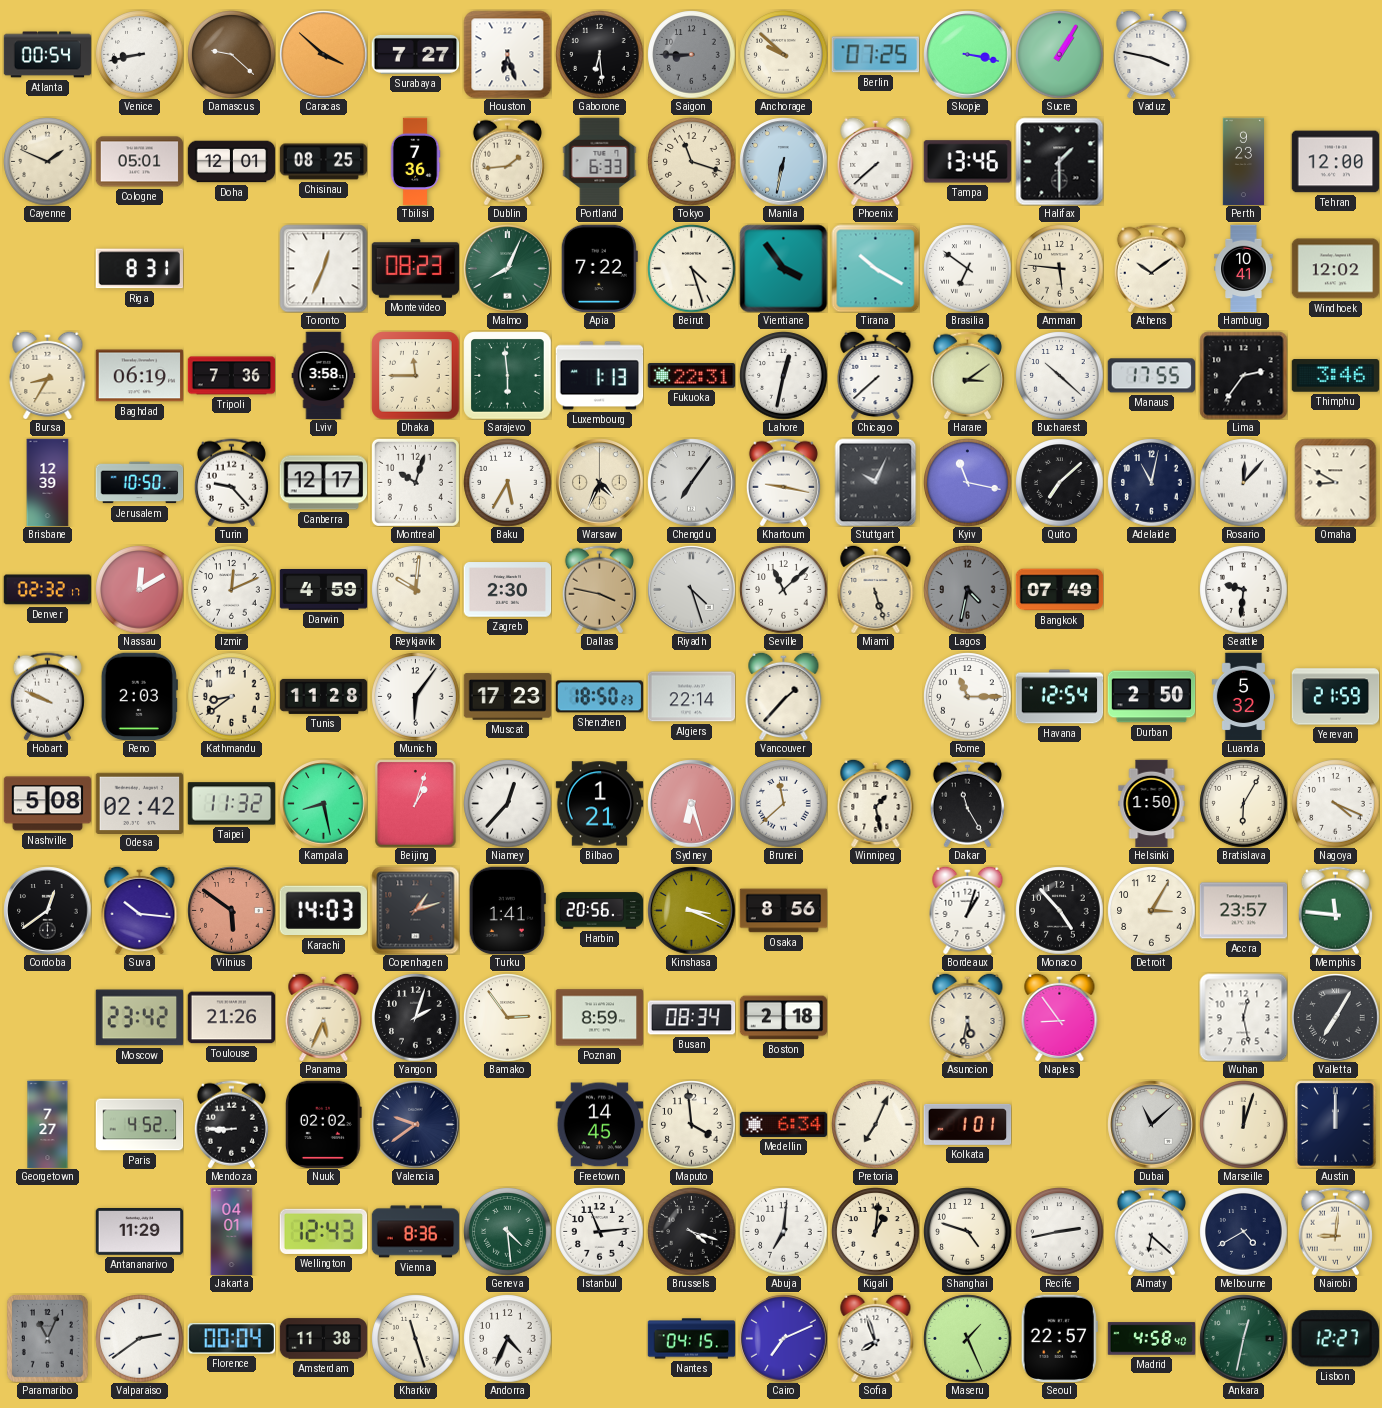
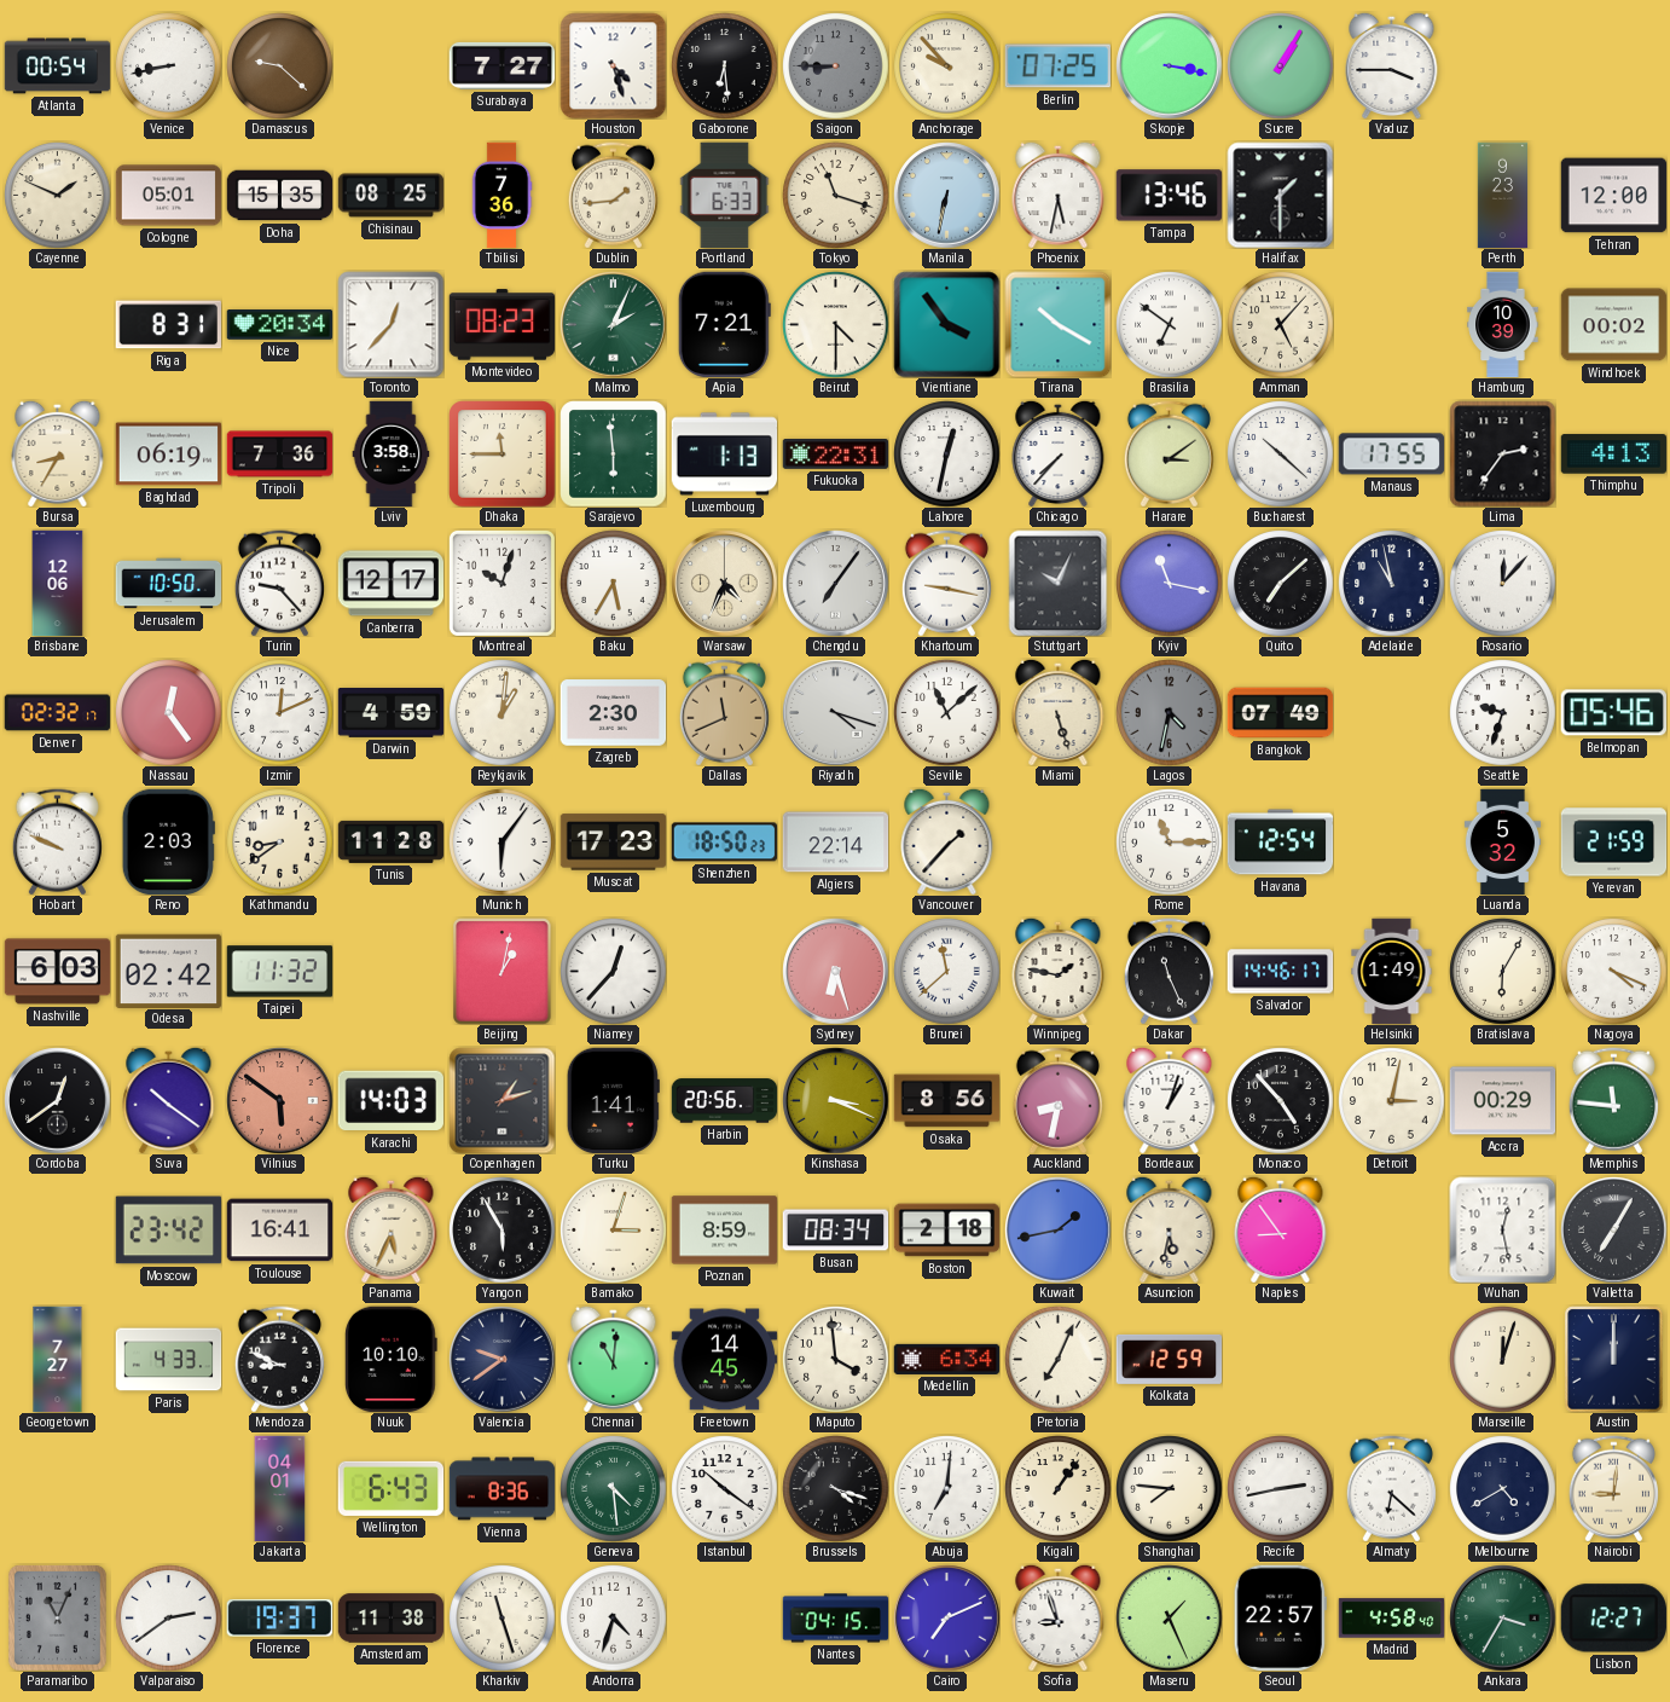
Caracas: 3:52 -> none
Houston: 6:27 -> 4:27
Anchorage: 9:52 -> 9:53
Vaduz: 3:47 -> 3:45
Doha: 12:01 -> 15:35
Phoenix: 7:38 -> 5:32
Nice: none -> 20:34
Toronto: 12:34 -> 12:37
Malmo: 8:04 -> 2:04
Apia: 7:22 -> 7:21
Beirut: 4:27 -> 4:30
Amman: 5:46 -> 5:07
Athens: 10:09 -> none
Hamburg: 10:41 -> 10:39
Windhoek: 12:02 -> 00:02
Chicago: 7:38 -> 7:37
Thimphu: 3:46 -> 4:13
Brisbane: 12:39 -> 12:06
Adelaide: 11:02 -> 10:58
Omaha: 8:50 -> none
Nassau: 12:10 -> 12:24
Reykjavik: 10:01 -> 1:01
Dallas: 3:47 -> 11:41
Riyadh: 4:27 -> 4:18
Seattle: 9:31 -> 9:33
Belmopan: none -> 05:46
Durban: 2:50 -> none
Nashville: 5:08 -> 6:03
Kampala: 8:28 -> none
Beijing: 1:03 -> 1:02
Bilbao: 1:21 -> none
Winnipeg: 1:28 -> 1:47
Dakar: 11:25 -> 11:26
Salvador: none -> 14:46
Helsinki: 1:50 -> 1:49
Suva: 10:16 -> 10:21
Auckland: none -> 8:32
Detroit: 3:05 -> 3:02
Accra: 23:57 -> 00:29
Toulouse: 21:26 -> 16:41
Yangon: 2:03 -> 5:55
Bamako: 2:54 -> 3:03
Kuwait: none -> 1:43
Paris: 4:52 -> 4:33
Mendoza: 8:45 -> 8:49
Nuuk: 02:02 -> 10:10
Chennai: none -> 11:01
Kolkata: 1:01 -> 12:59
Dubai: 11:08 -> none
Antananarivo: 11:29 -> none
Wellington: 12:43 -> 6:43
Istanbul: 11:14 -> 10:21
Kigali: 1:01 -> 1:06
Shanghai: 4:48 -> 7:46
Florence: 00:04 -> 19:37
Andorra: 4:34 -> 4:33
Sofia: 7:57 -> 8:57
Ankara: 12:32 -> 3:35
